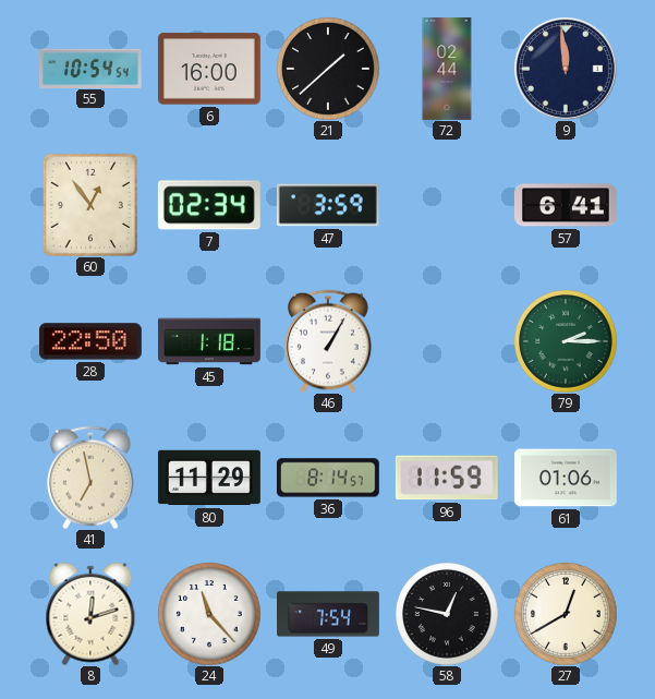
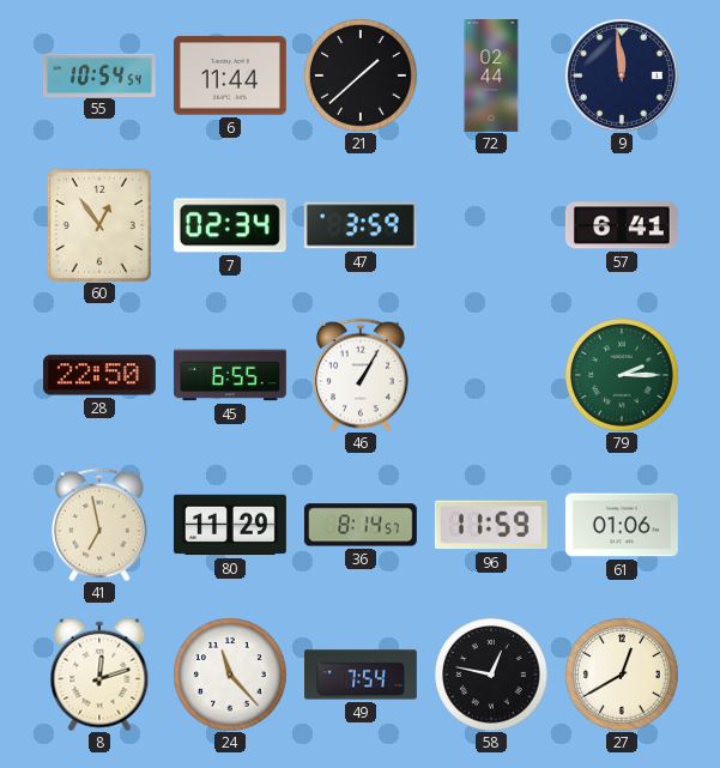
6: 16:00 -> 11:44
45: 1:18 -> 6:55
